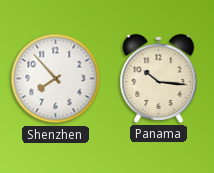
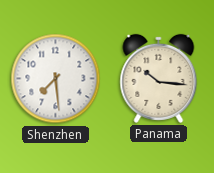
Shenzhen: 7:53 -> 7:29
